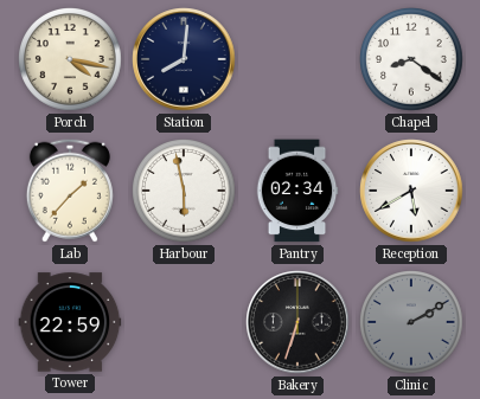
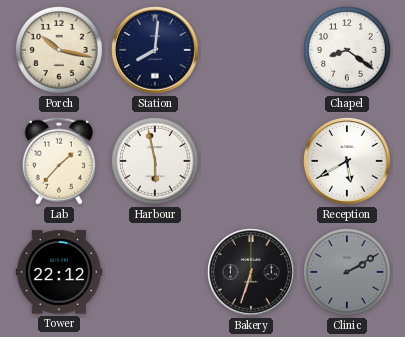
Porch: 4:17 -> 10:17
Pantry: 02:34 -> none
Tower: 22:59 -> 22:12
